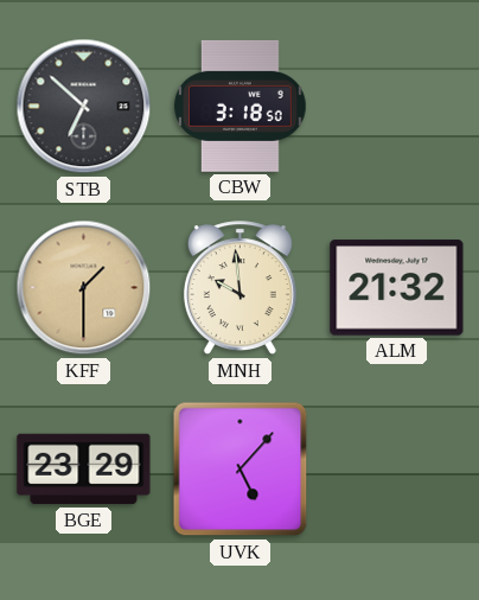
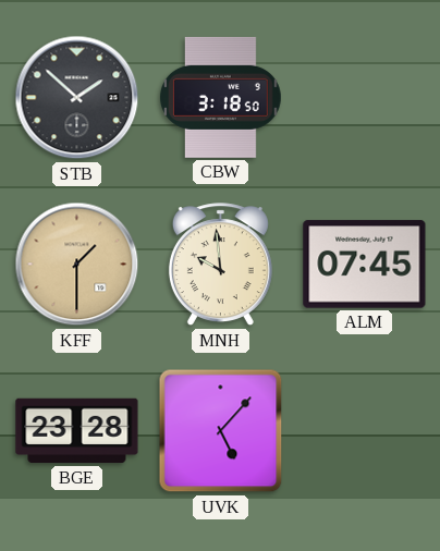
STB: 6:52 -> 1:52
ALM: 21:32 -> 07:45
BGE: 23:29 -> 23:28
